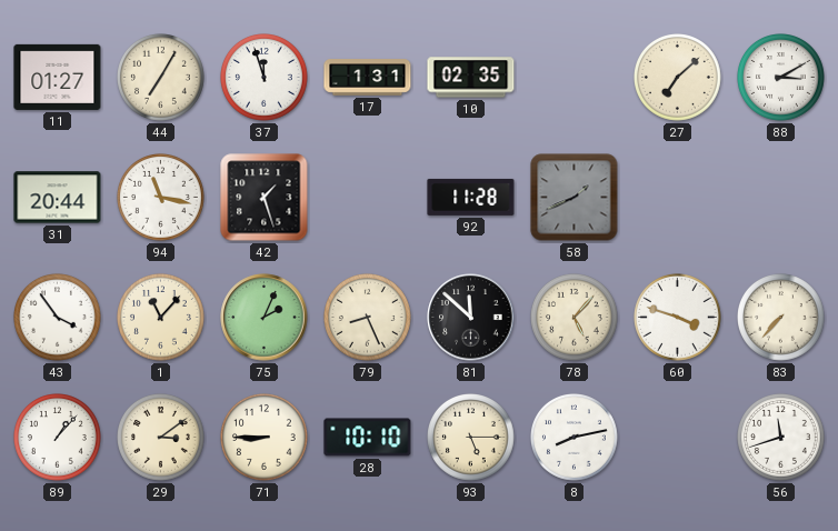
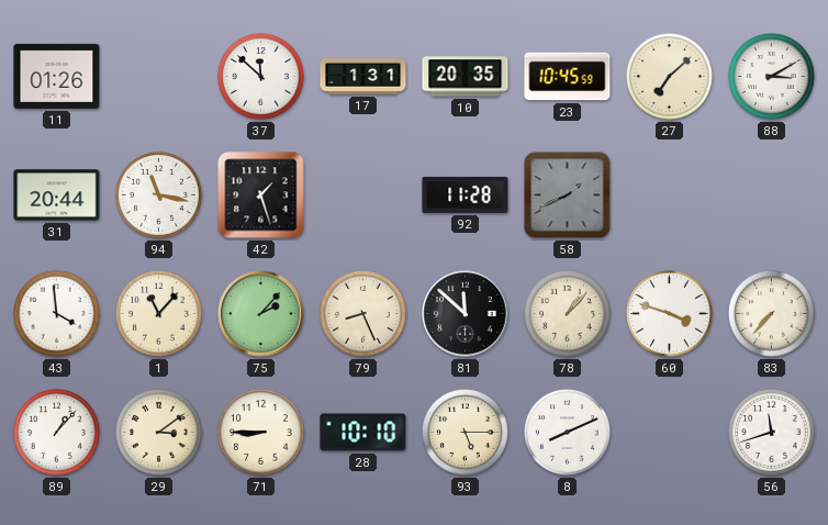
11: 01:27 -> 01:26
44: 7:05 -> none
37: 11:57 -> 11:52
10: 02:35 -> 20:35
23: none -> 10:45
43: 3:54 -> 3:59
75: 2:04 -> 2:07
78: 5:07 -> 1:07
8: 8:13 -> 8:11
